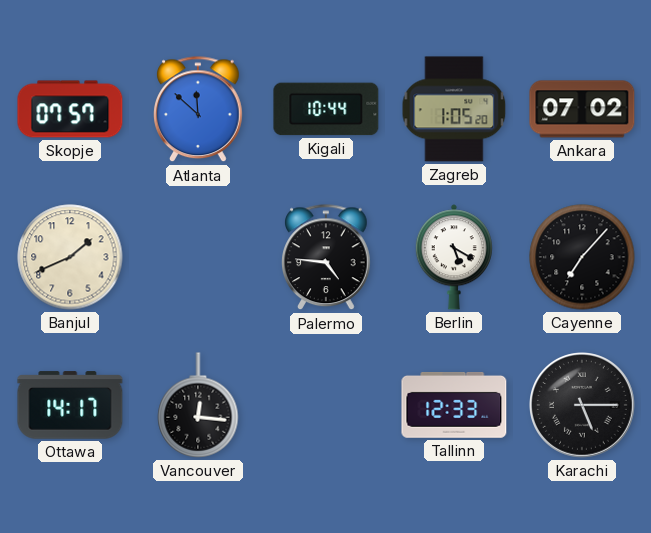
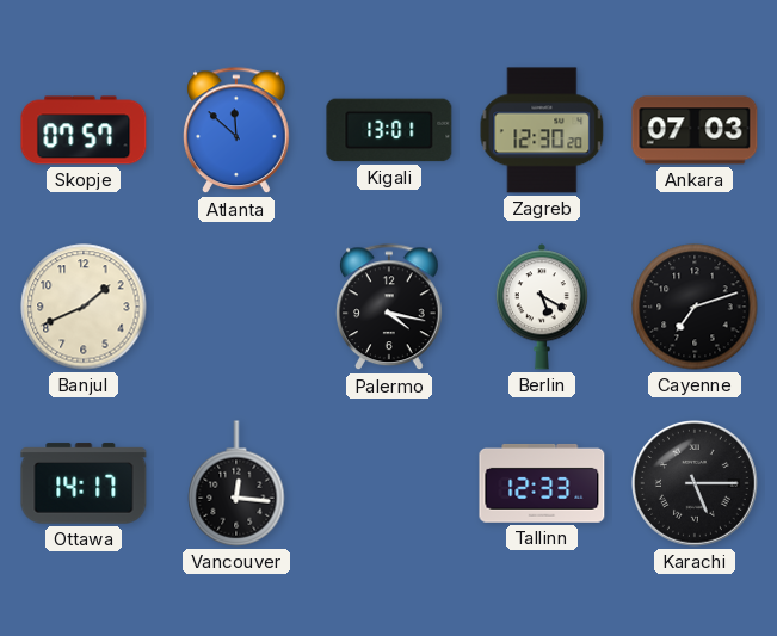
Kigali: 10:44 -> 13:01
Zagreb: 1:05 -> 12:30
Ankara: 07:02 -> 07:03
Palermo: 4:46 -> 4:17
Cayenne: 7:07 -> 7:12
